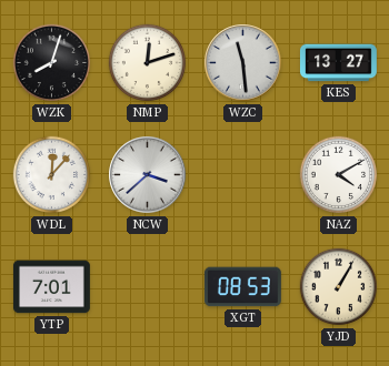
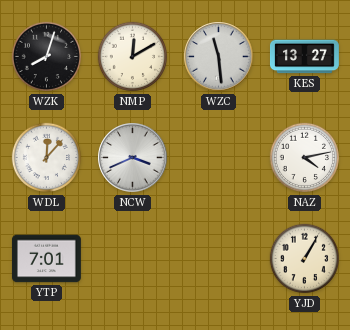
NMP: 12:12 -> 12:10
NCW: 3:38 -> 3:41
NAZ: 4:10 -> 4:13
XGT: 08:53 -> none
